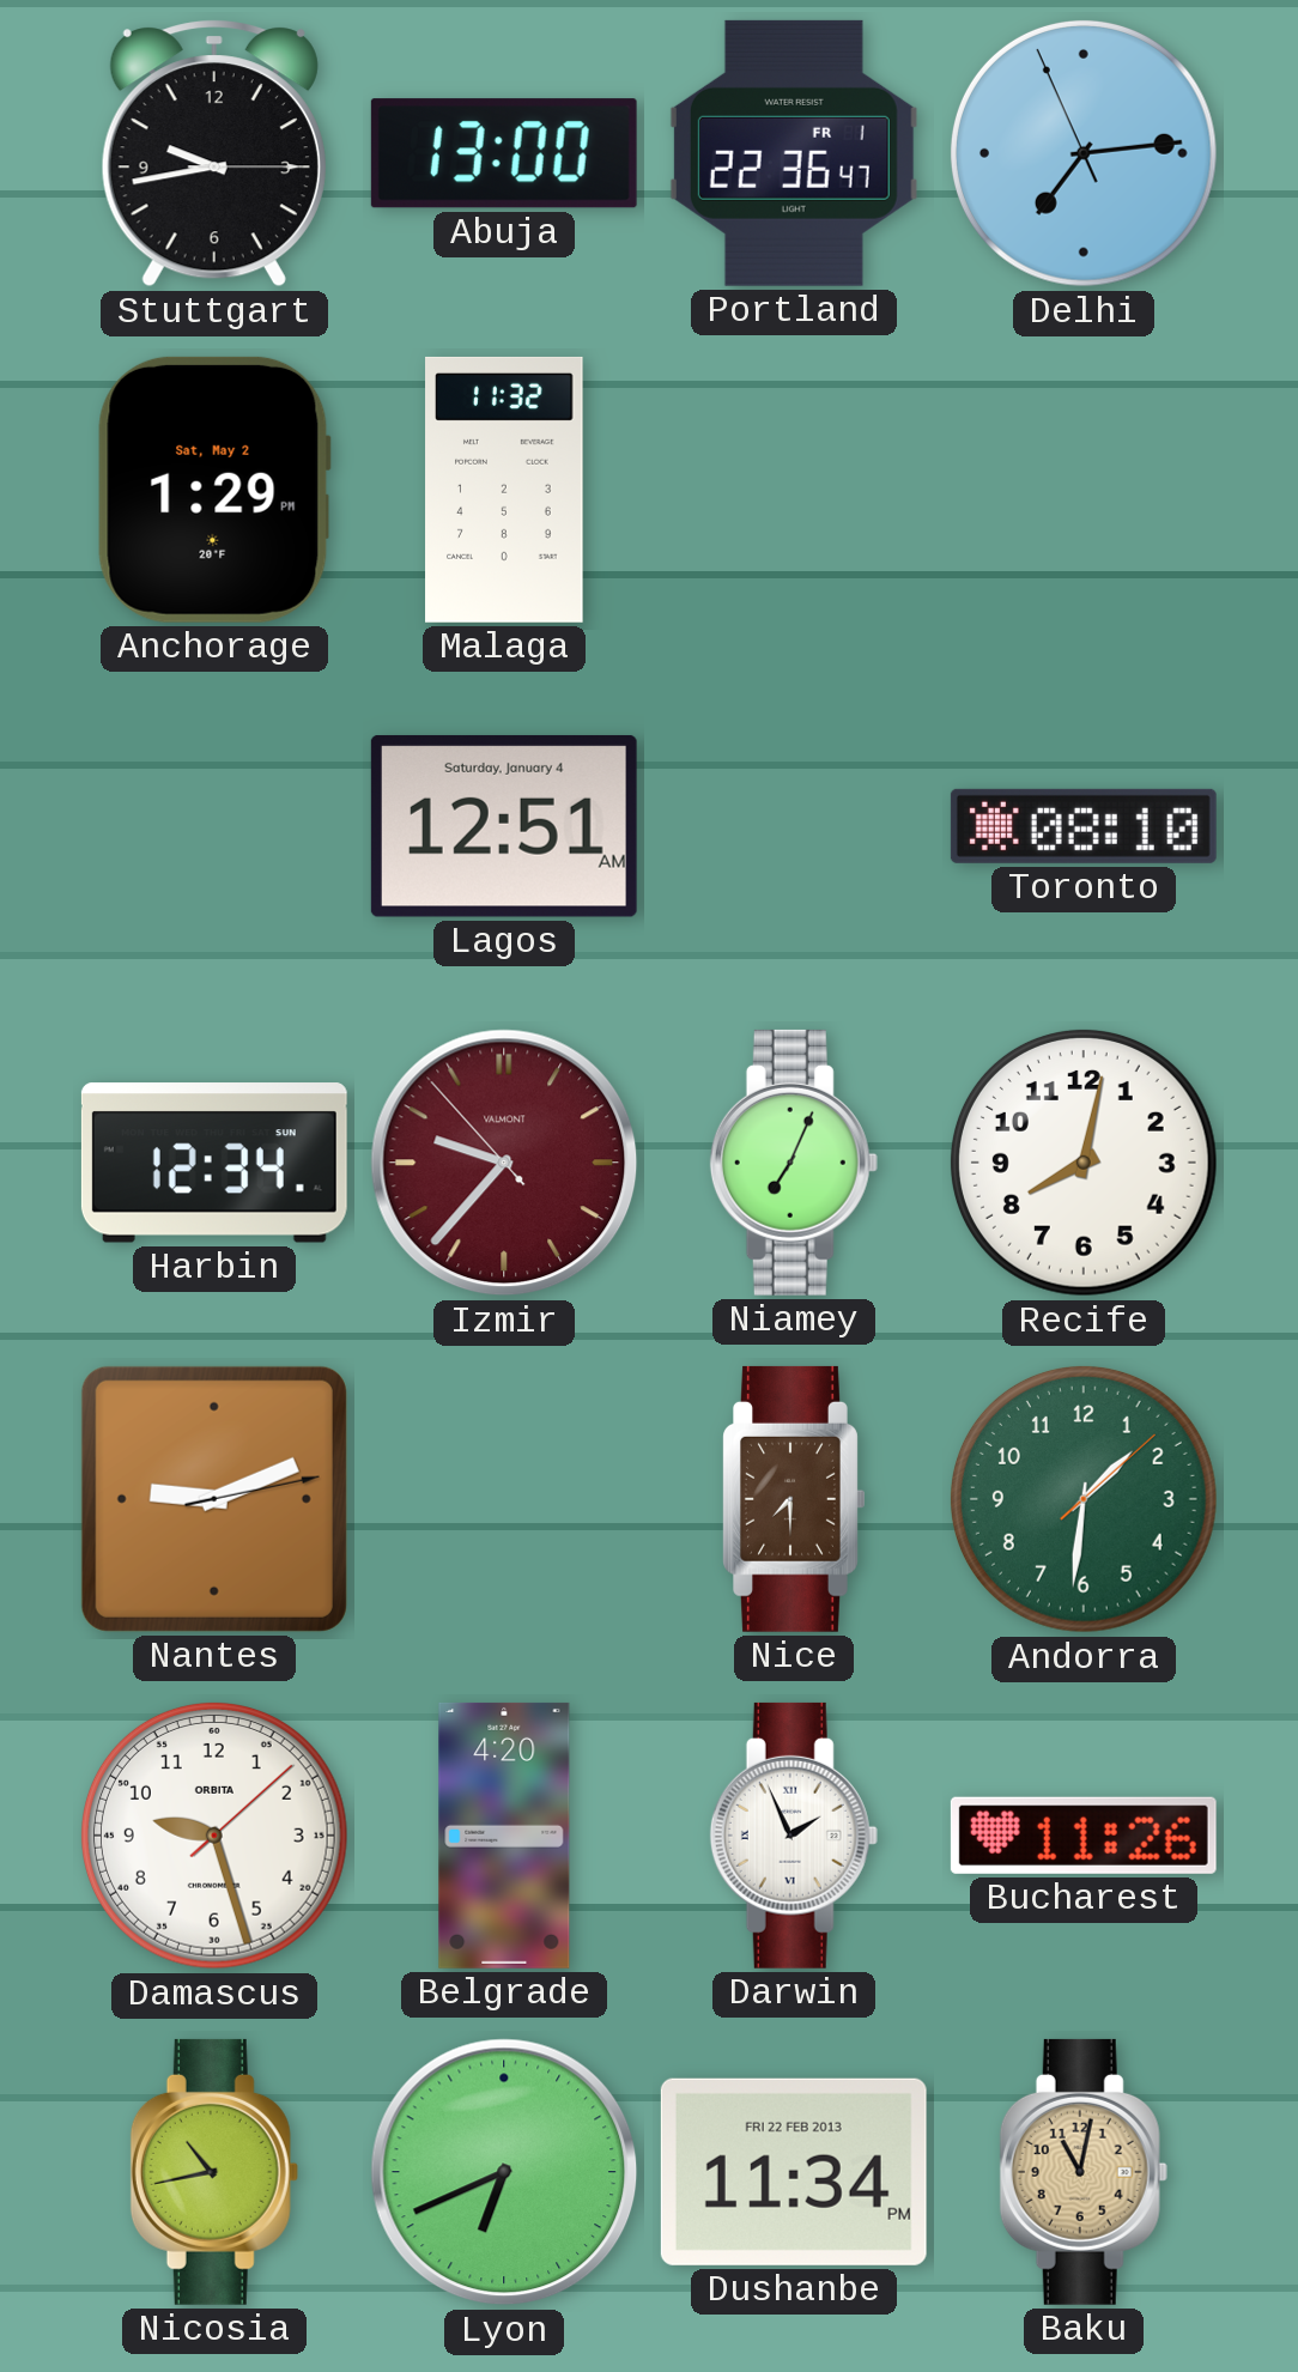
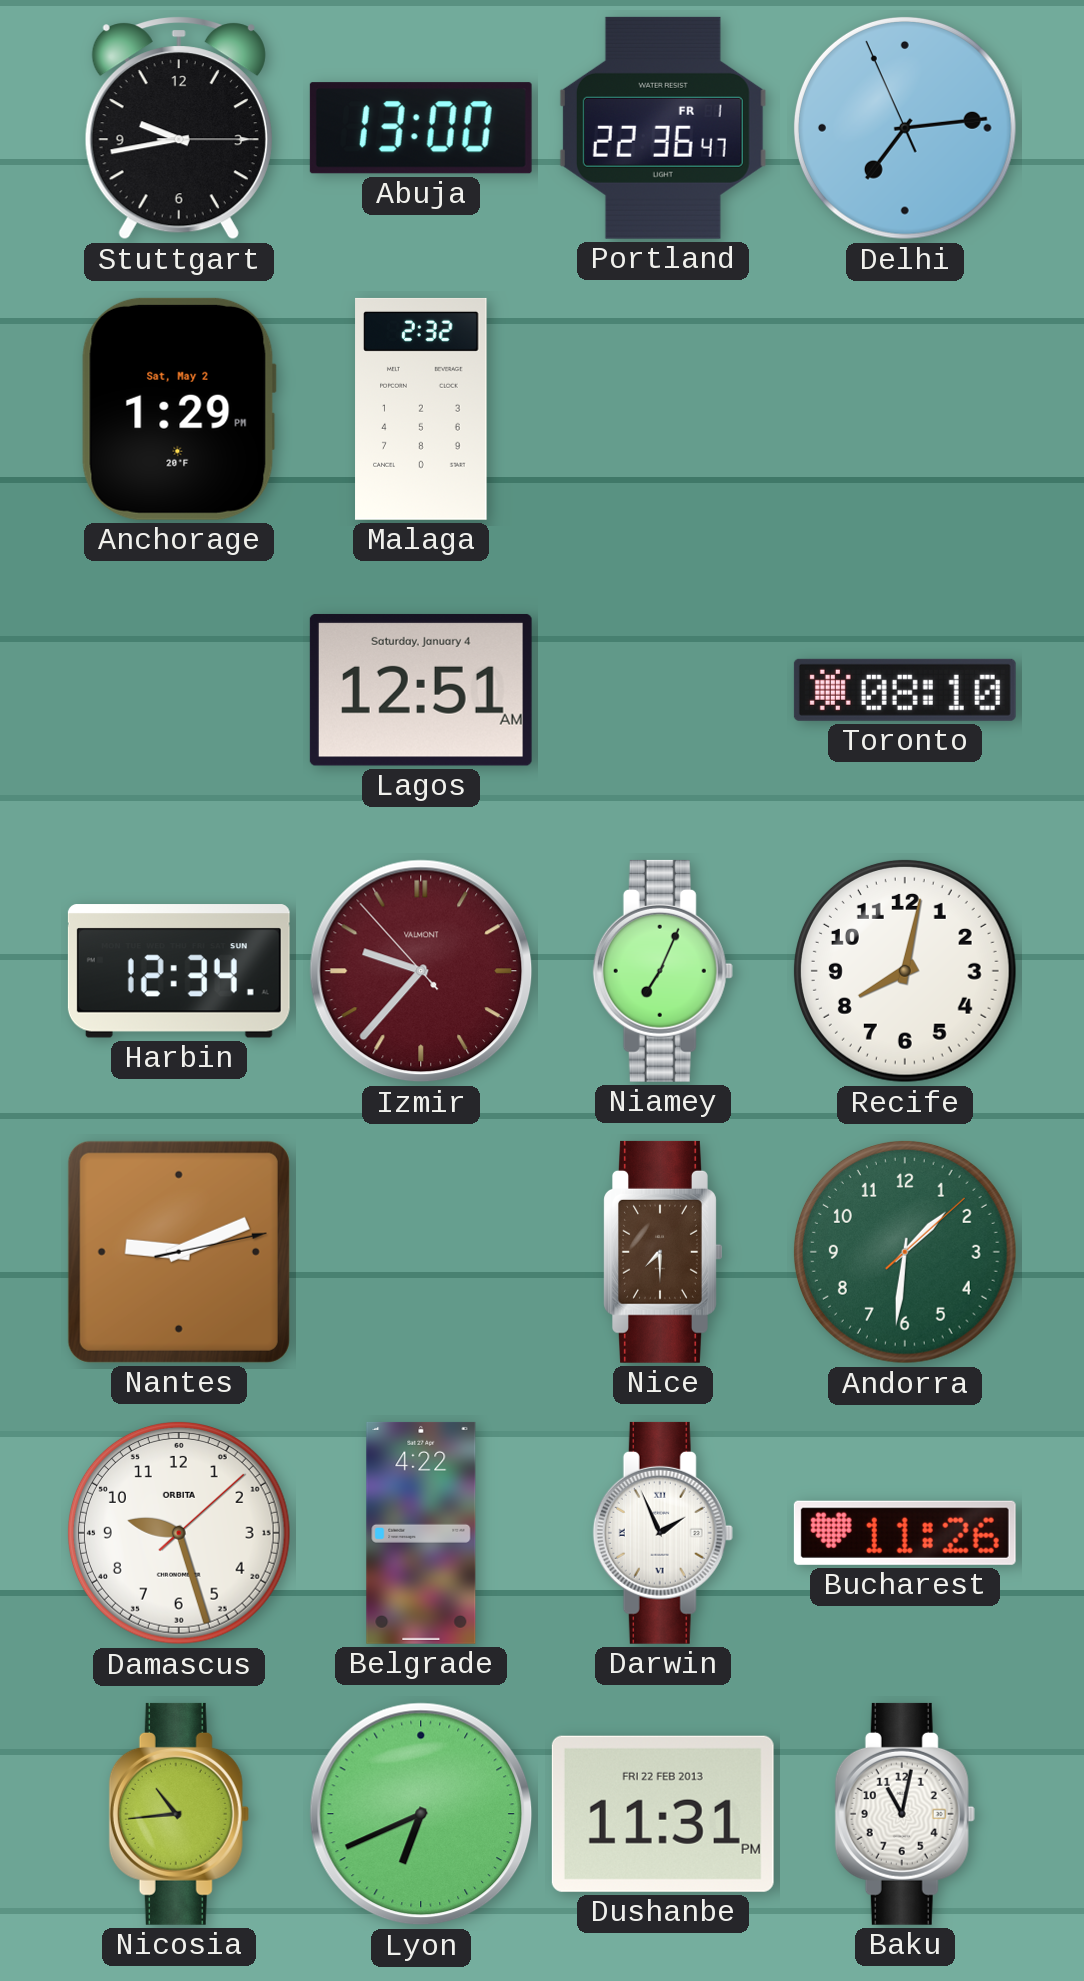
Malaga: 11:32 -> 2:32
Belgrade: 4:20 -> 4:22
Nicosia: 10:43 -> 10:44
Dushanbe: 11:34 -> 11:31
Baku dial: champagne -> white
